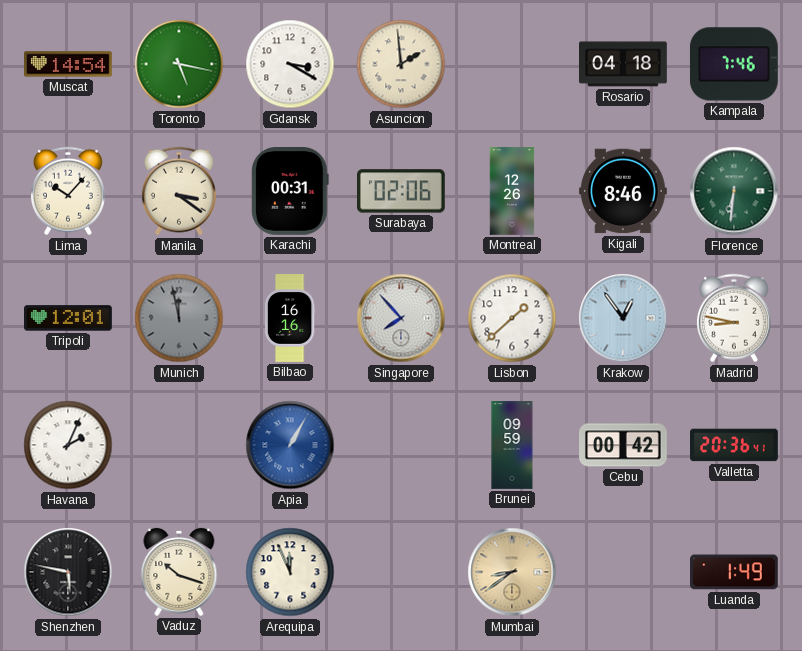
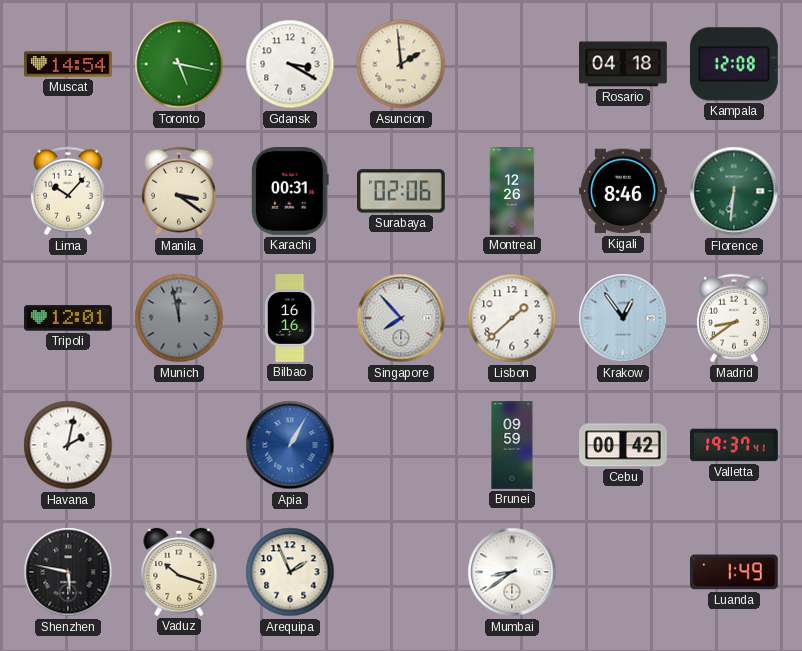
Kampala: 7:46 -> 12:08
Madrid: 8:47 -> 8:39
Havana: 2:04 -> 2:02
Valletta: 20:36 -> 19:37
Arequipa: 11:56 -> 1:56
Mumbai dial: champagne -> white
